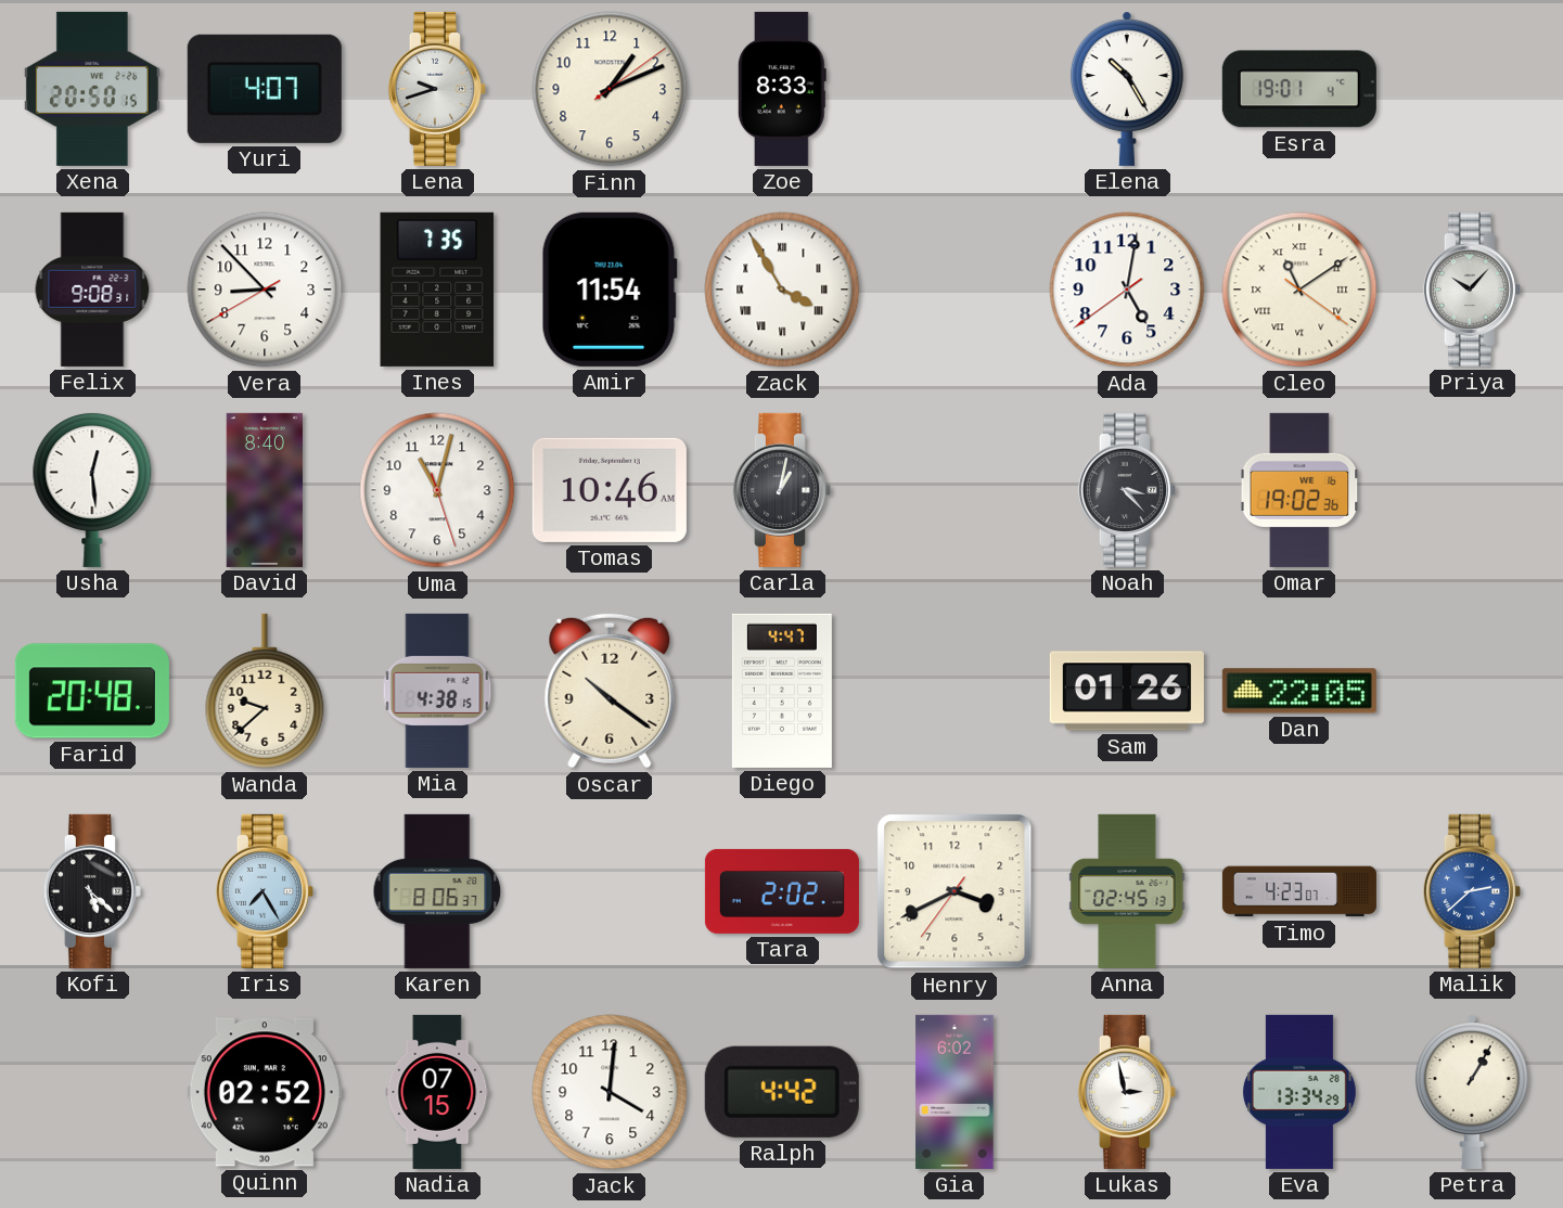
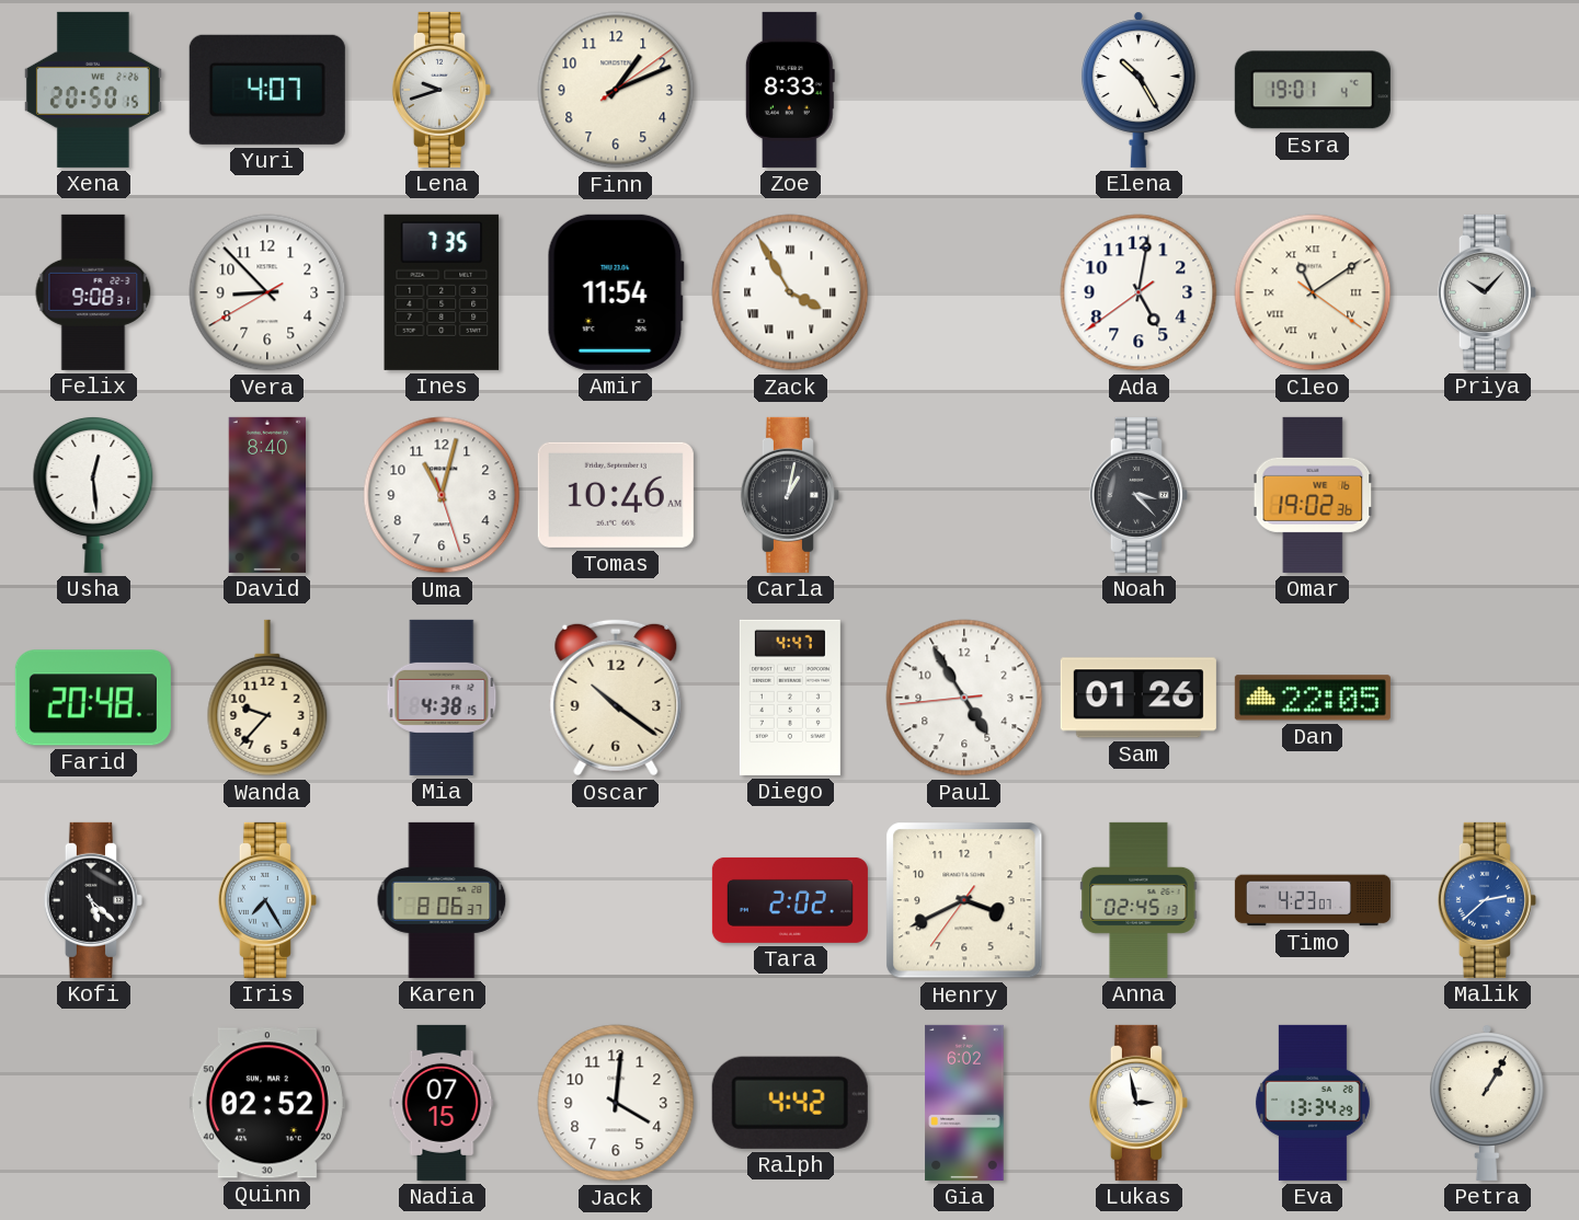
Wanda: 9:38 -> 9:37
Paul: none -> 4:54
